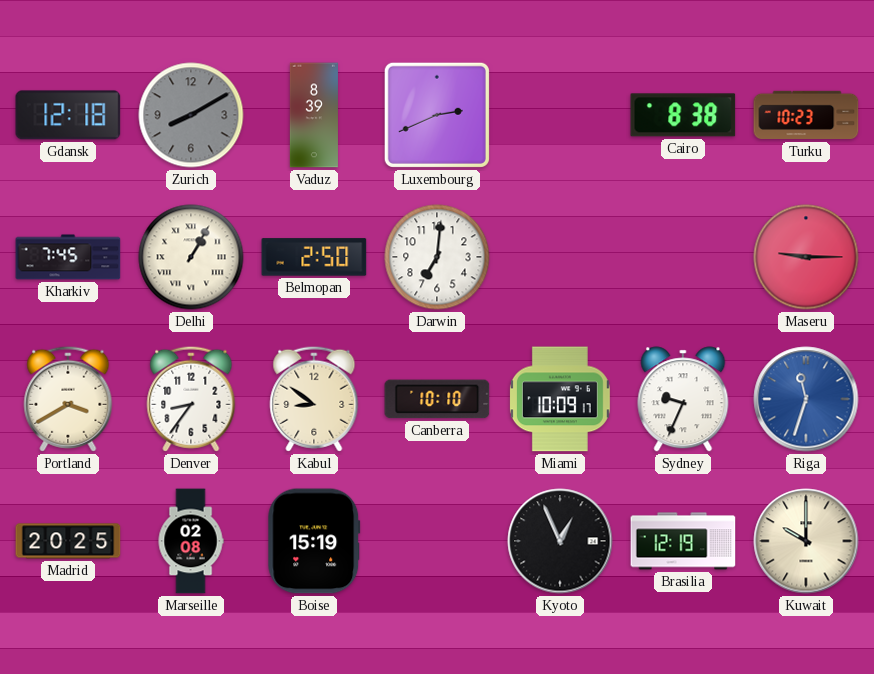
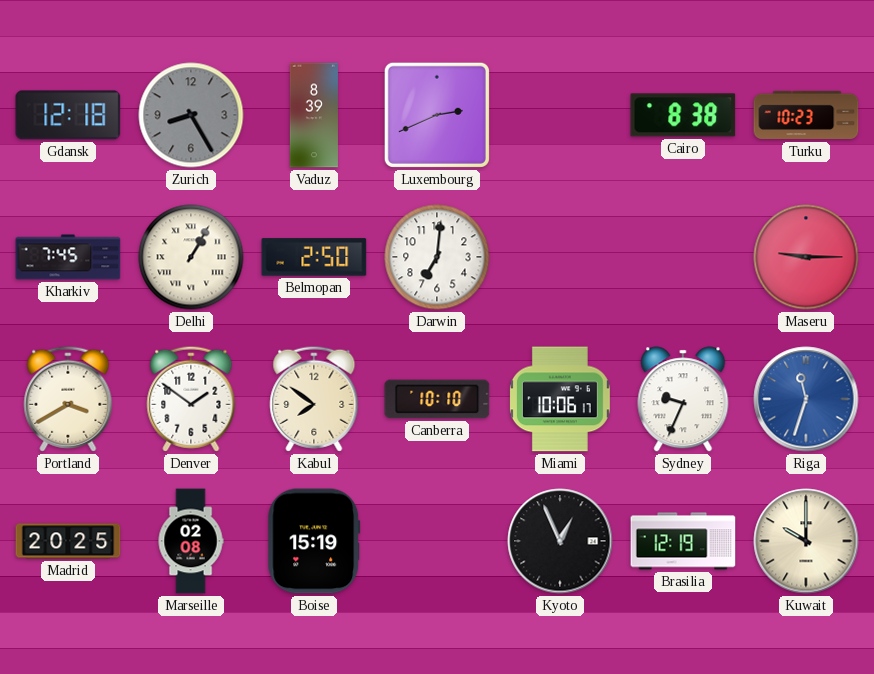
Zurich: 8:10 -> 8:25
Denver: 8:36 -> 1:51
Kabul: 8:51 -> 7:51
Miami: 10:09 -> 10:06
